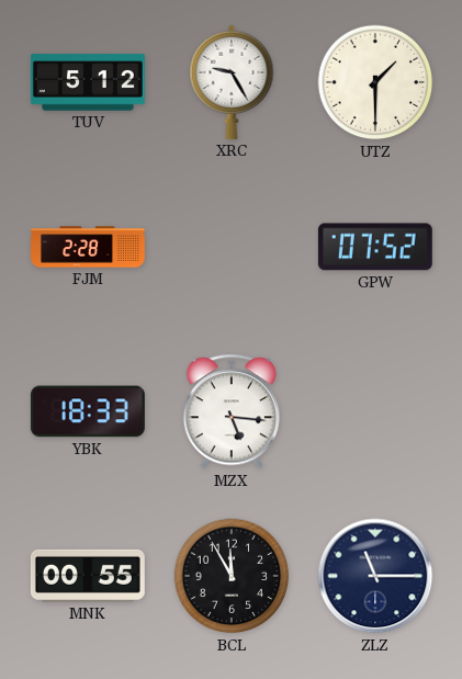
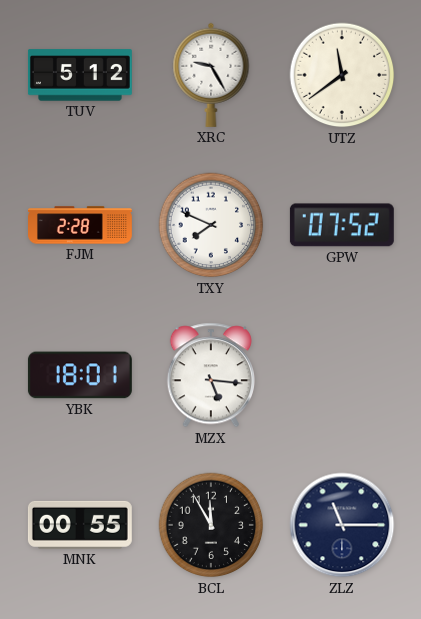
UTZ: 1:30 -> 11:39
TXY: none -> 7:49
YBK: 18:33 -> 18:01
